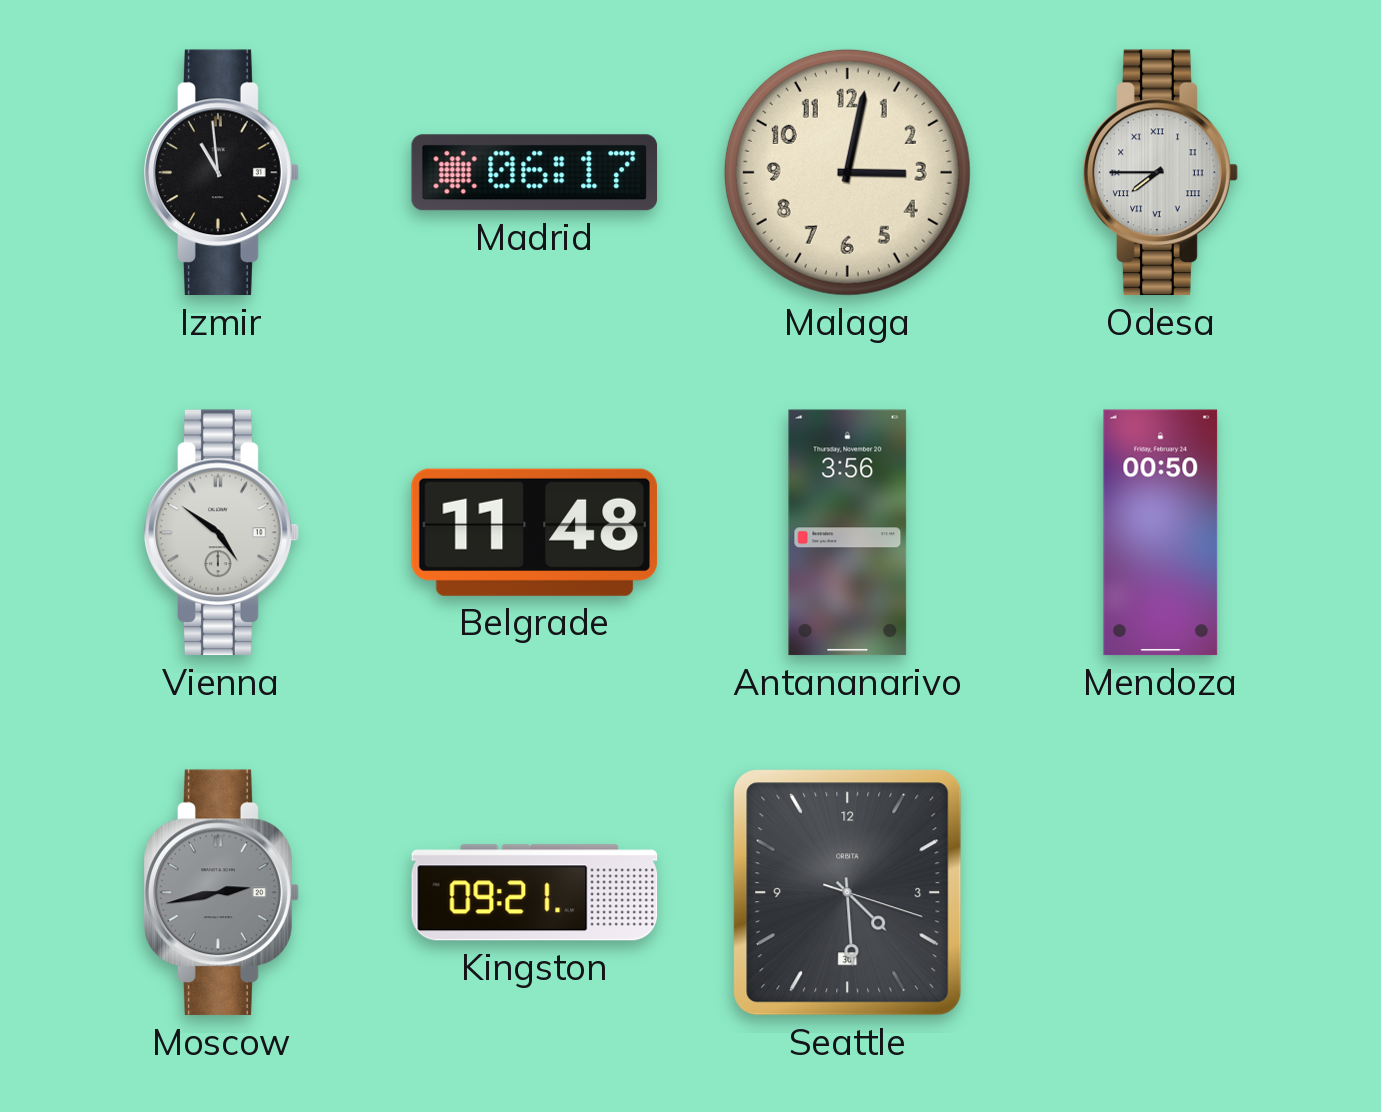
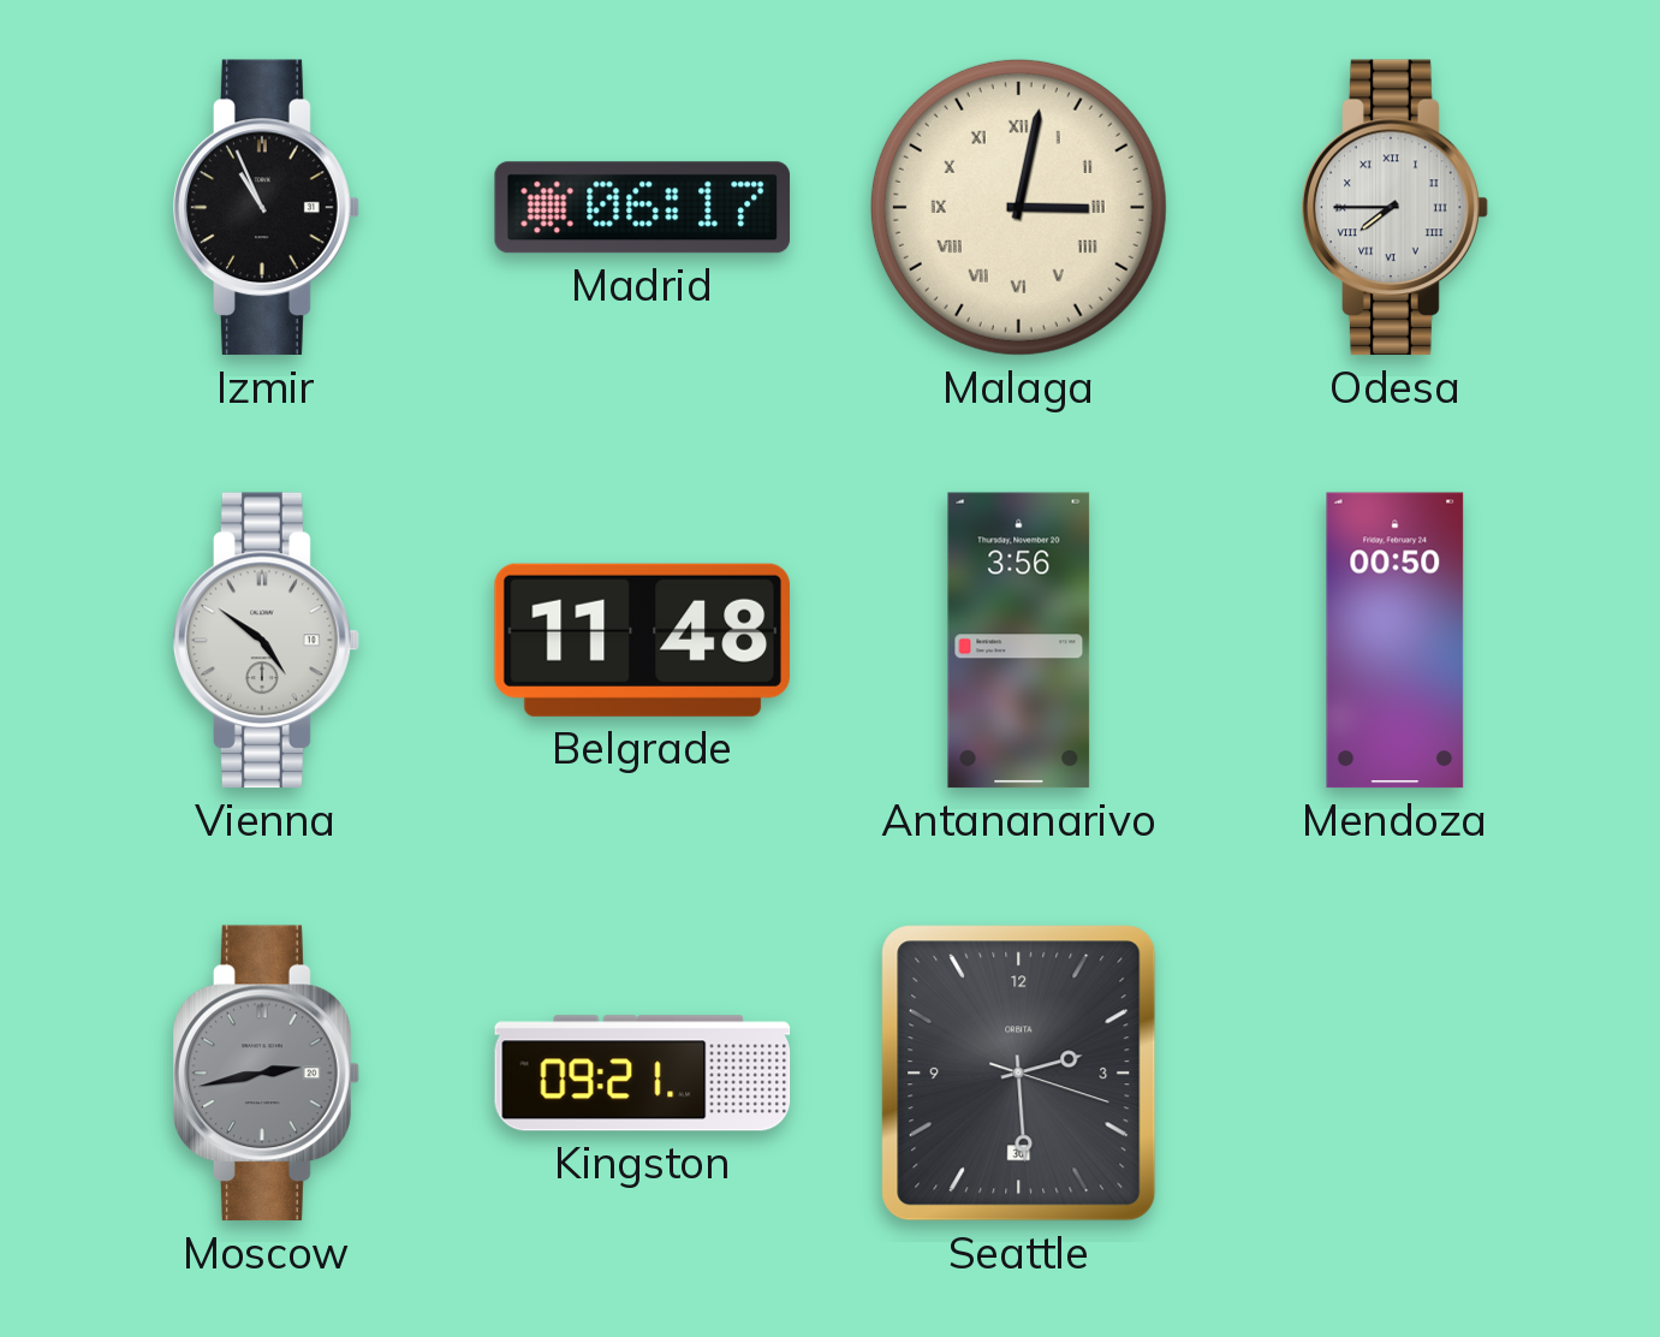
Izmir: 10:59 -> 10:56
Malaga numerals: Arabic -> Roman
Seattle: 4:29 -> 2:29
